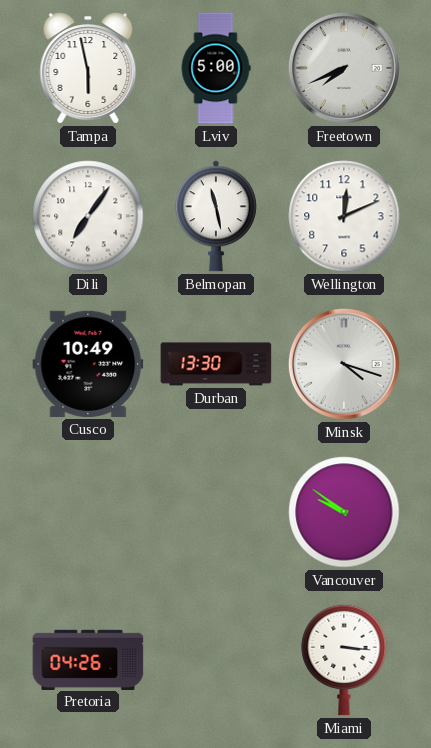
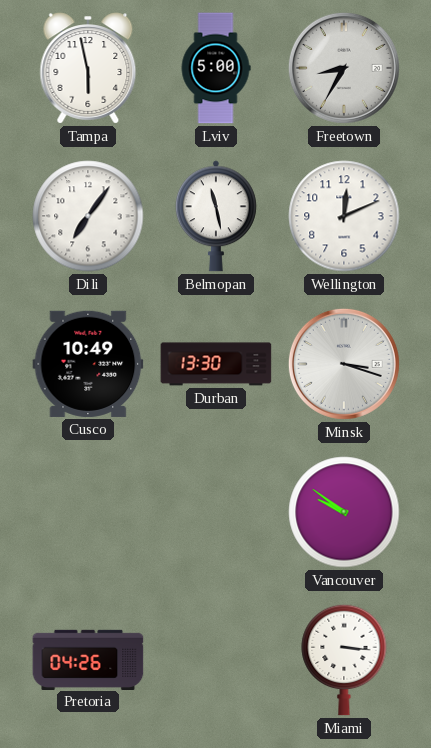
Freetown: 7:41 -> 8:35
Minsk: 4:18 -> 3:18
